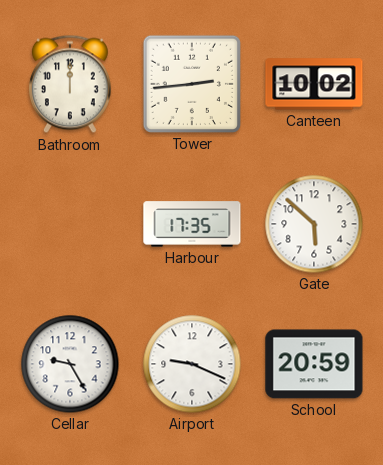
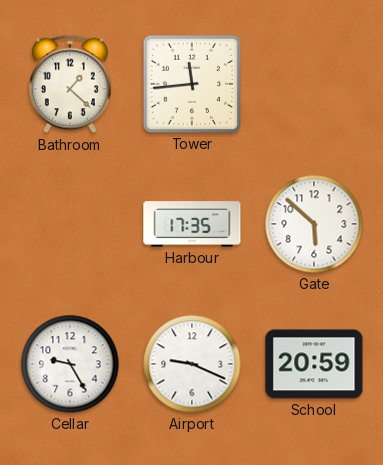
Bathroom: 12:00 -> 1:22
Tower: 2:44 -> 11:44
Canteen: 10:02 -> none
